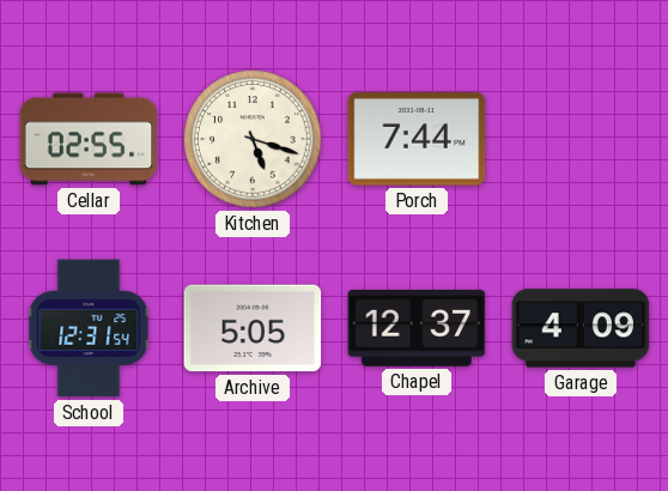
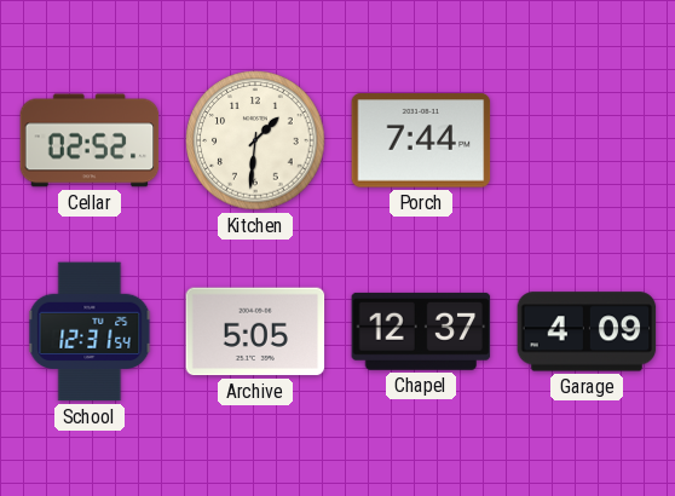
Cellar: 02:55 -> 02:52
Kitchen: 5:18 -> 1:31
